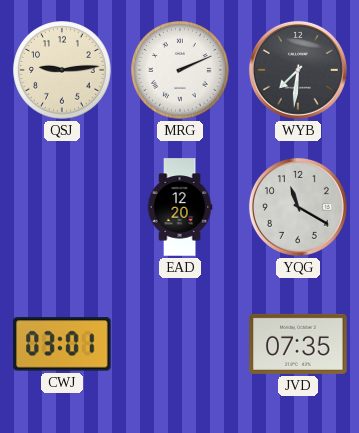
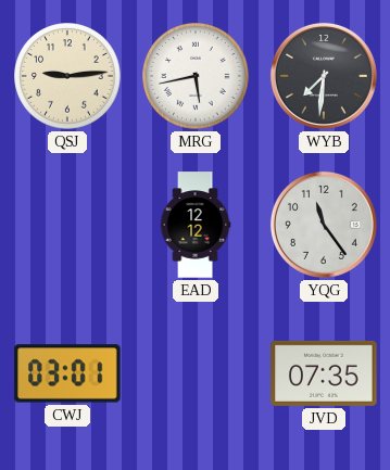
MRG: 2:11 -> 5:43
EAD: 12:20 -> 12:12
YQG: 11:20 -> 11:24
